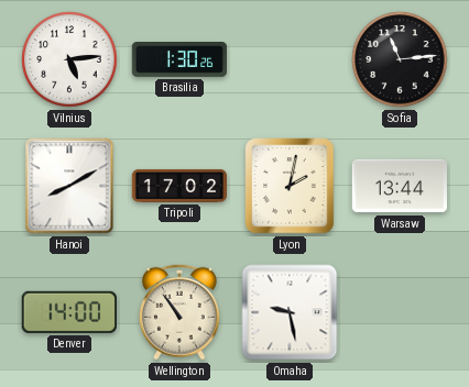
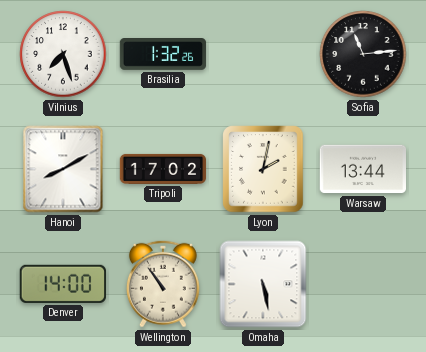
Vilnius: 5:14 -> 7:27
Brasilia: 1:30 -> 1:32
Omaha: 9:28 -> 5:28
